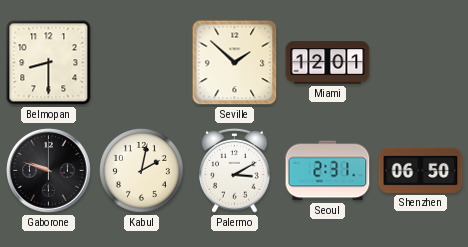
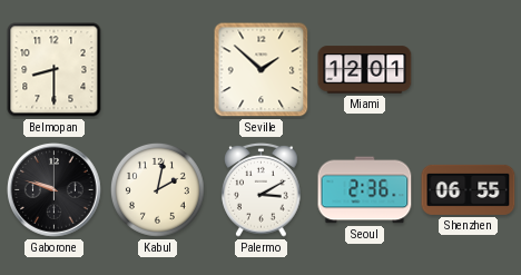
Seoul: 2:31 -> 2:36
Shenzhen: 06:50 -> 06:55
